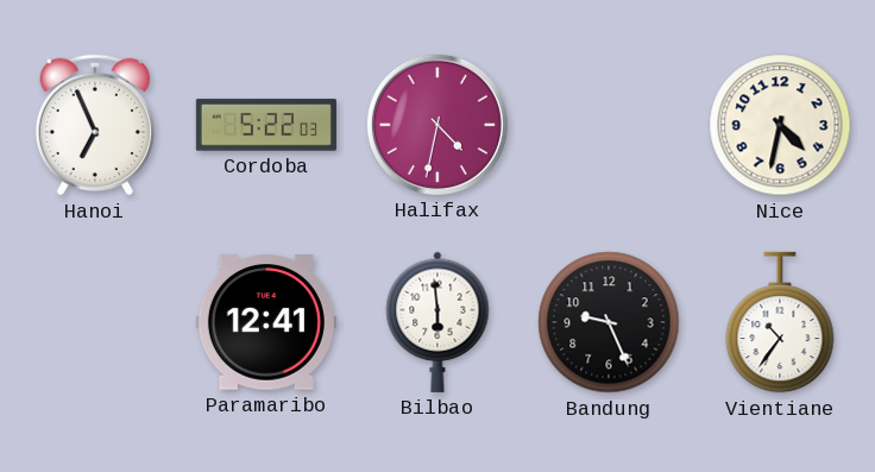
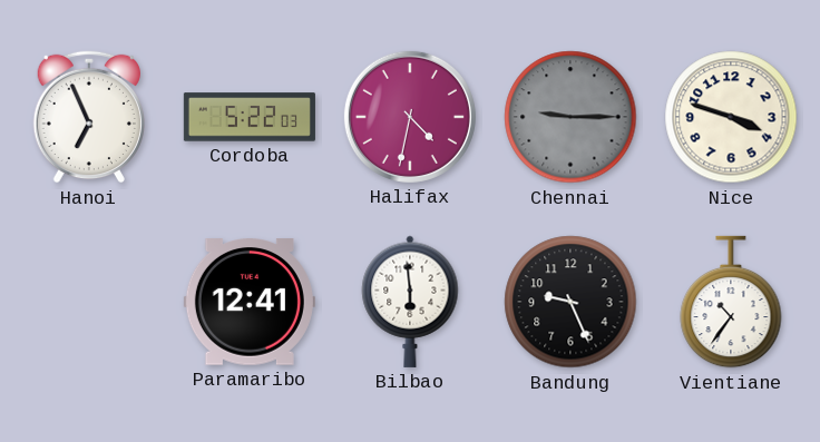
Chennai: none -> 9:15
Nice: 4:32 -> 3:48
